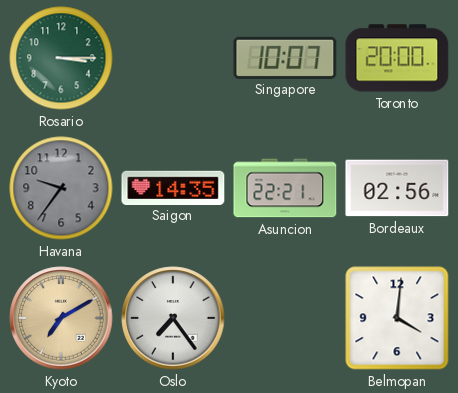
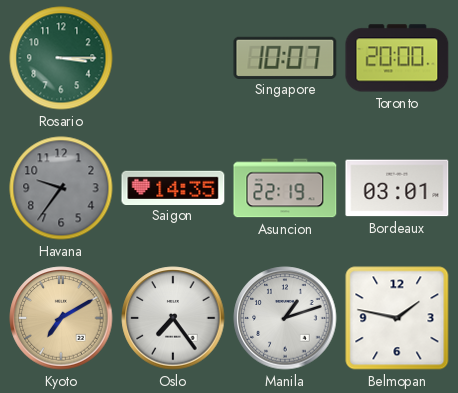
Asuncion: 22:21 -> 22:19
Bordeaux: 02:56 -> 03:01
Manila: none -> 1:12
Belmopan: 4:01 -> 1:47
